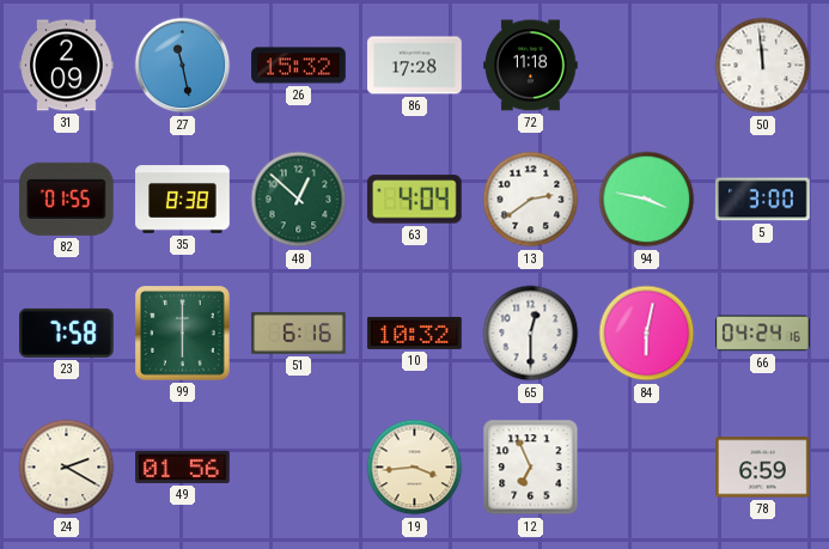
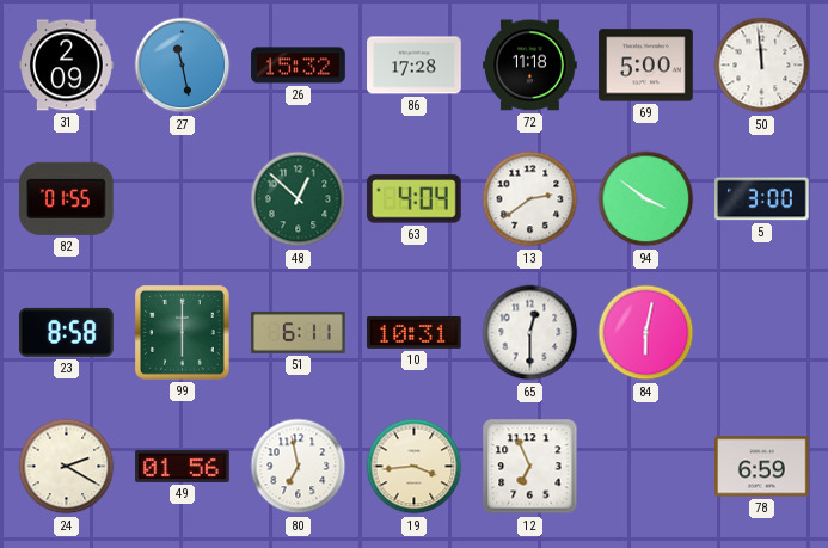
69: none -> 5:00
35: 8:38 -> none
94: 3:47 -> 3:51
23: 7:58 -> 8:58
51: 6:16 -> 6:11
10: 10:32 -> 10:31
66: 04:24 -> none
80: none -> 6:58
